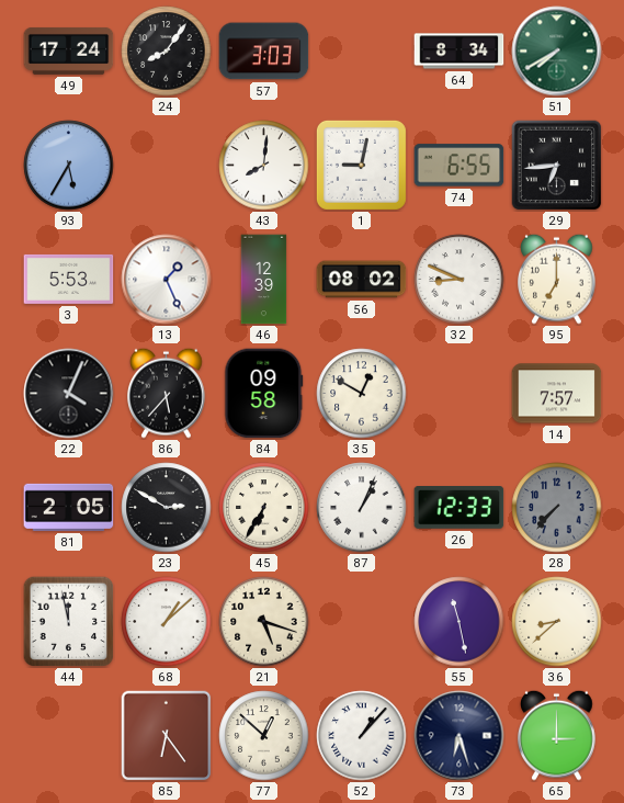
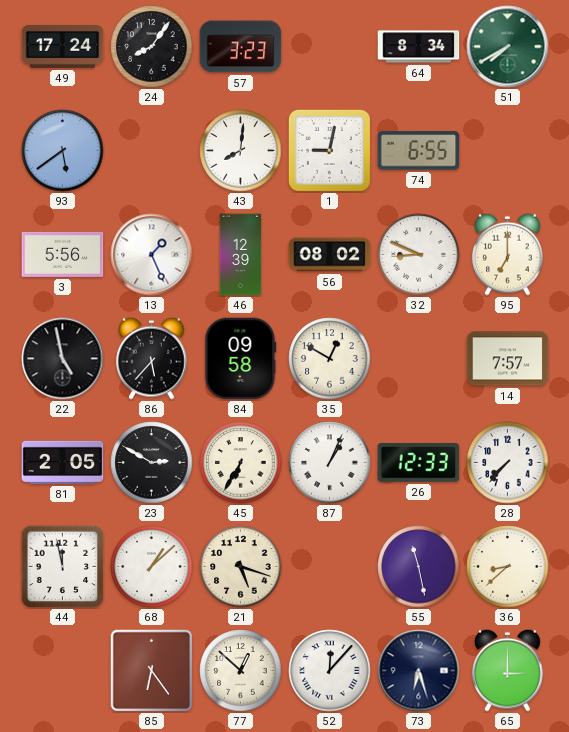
57: 3:03 -> 3:23
93: 5:35 -> 5:39
29: 6:44 -> none
3: 5:53 -> 5:56
22: 4:04 -> 4:58
28 dial: grey -> white
52: 1:07 -> 12:07
